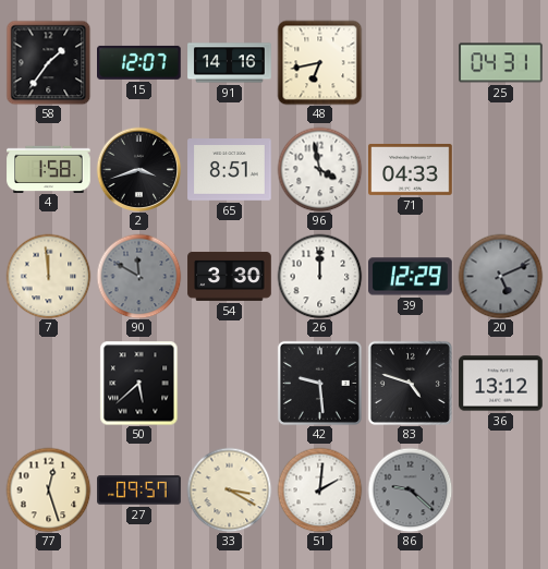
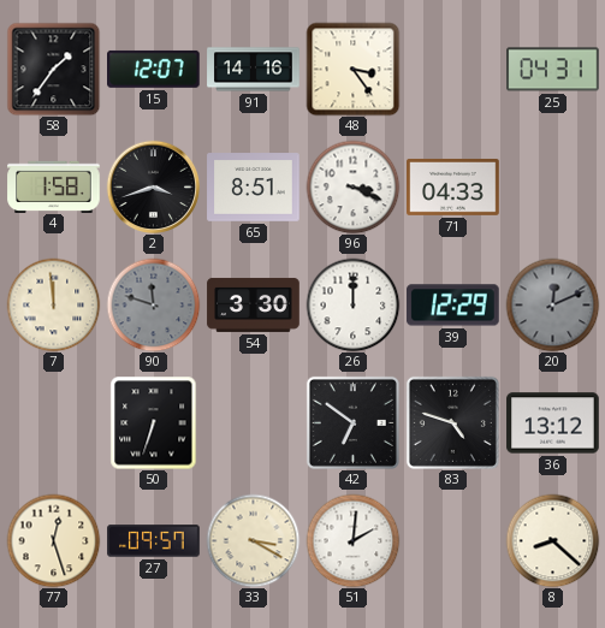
48: 6:43 -> 3:24
96: 3:58 -> 3:19
90: 11:50 -> 11:48
20: 5:11 -> 12:11
50: 5:38 -> 6:33
42: 9:29 -> 6:51
86: 9:22 -> none
8: none -> 8:22
